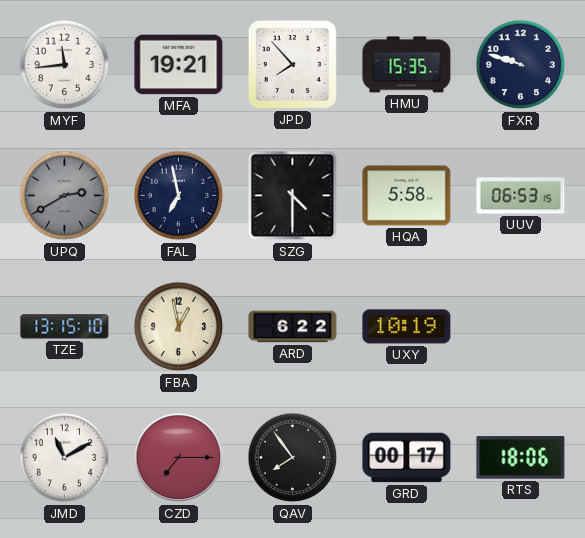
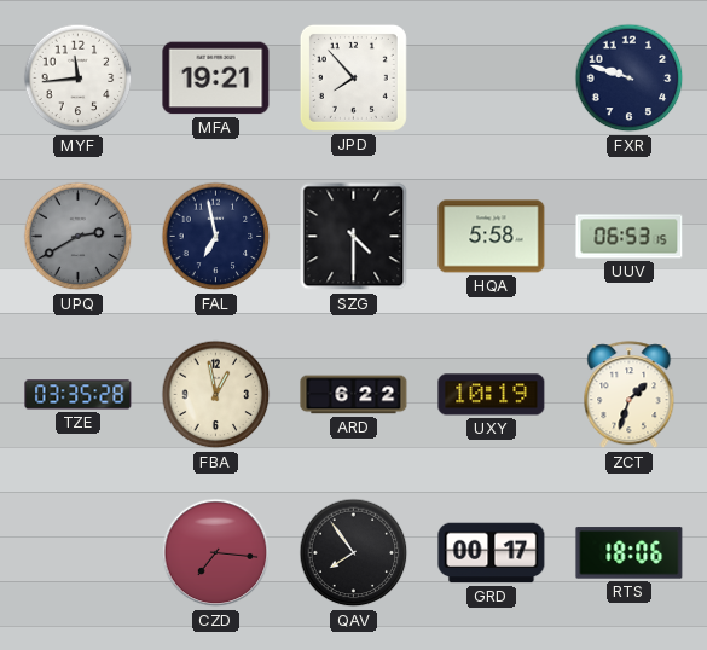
HMU: 15:35 -> none
TZE: 13:15 -> 03:35
ZCT: none -> 1:33
JMD: 11:10 -> none
CZD: 7:15 -> 7:16
